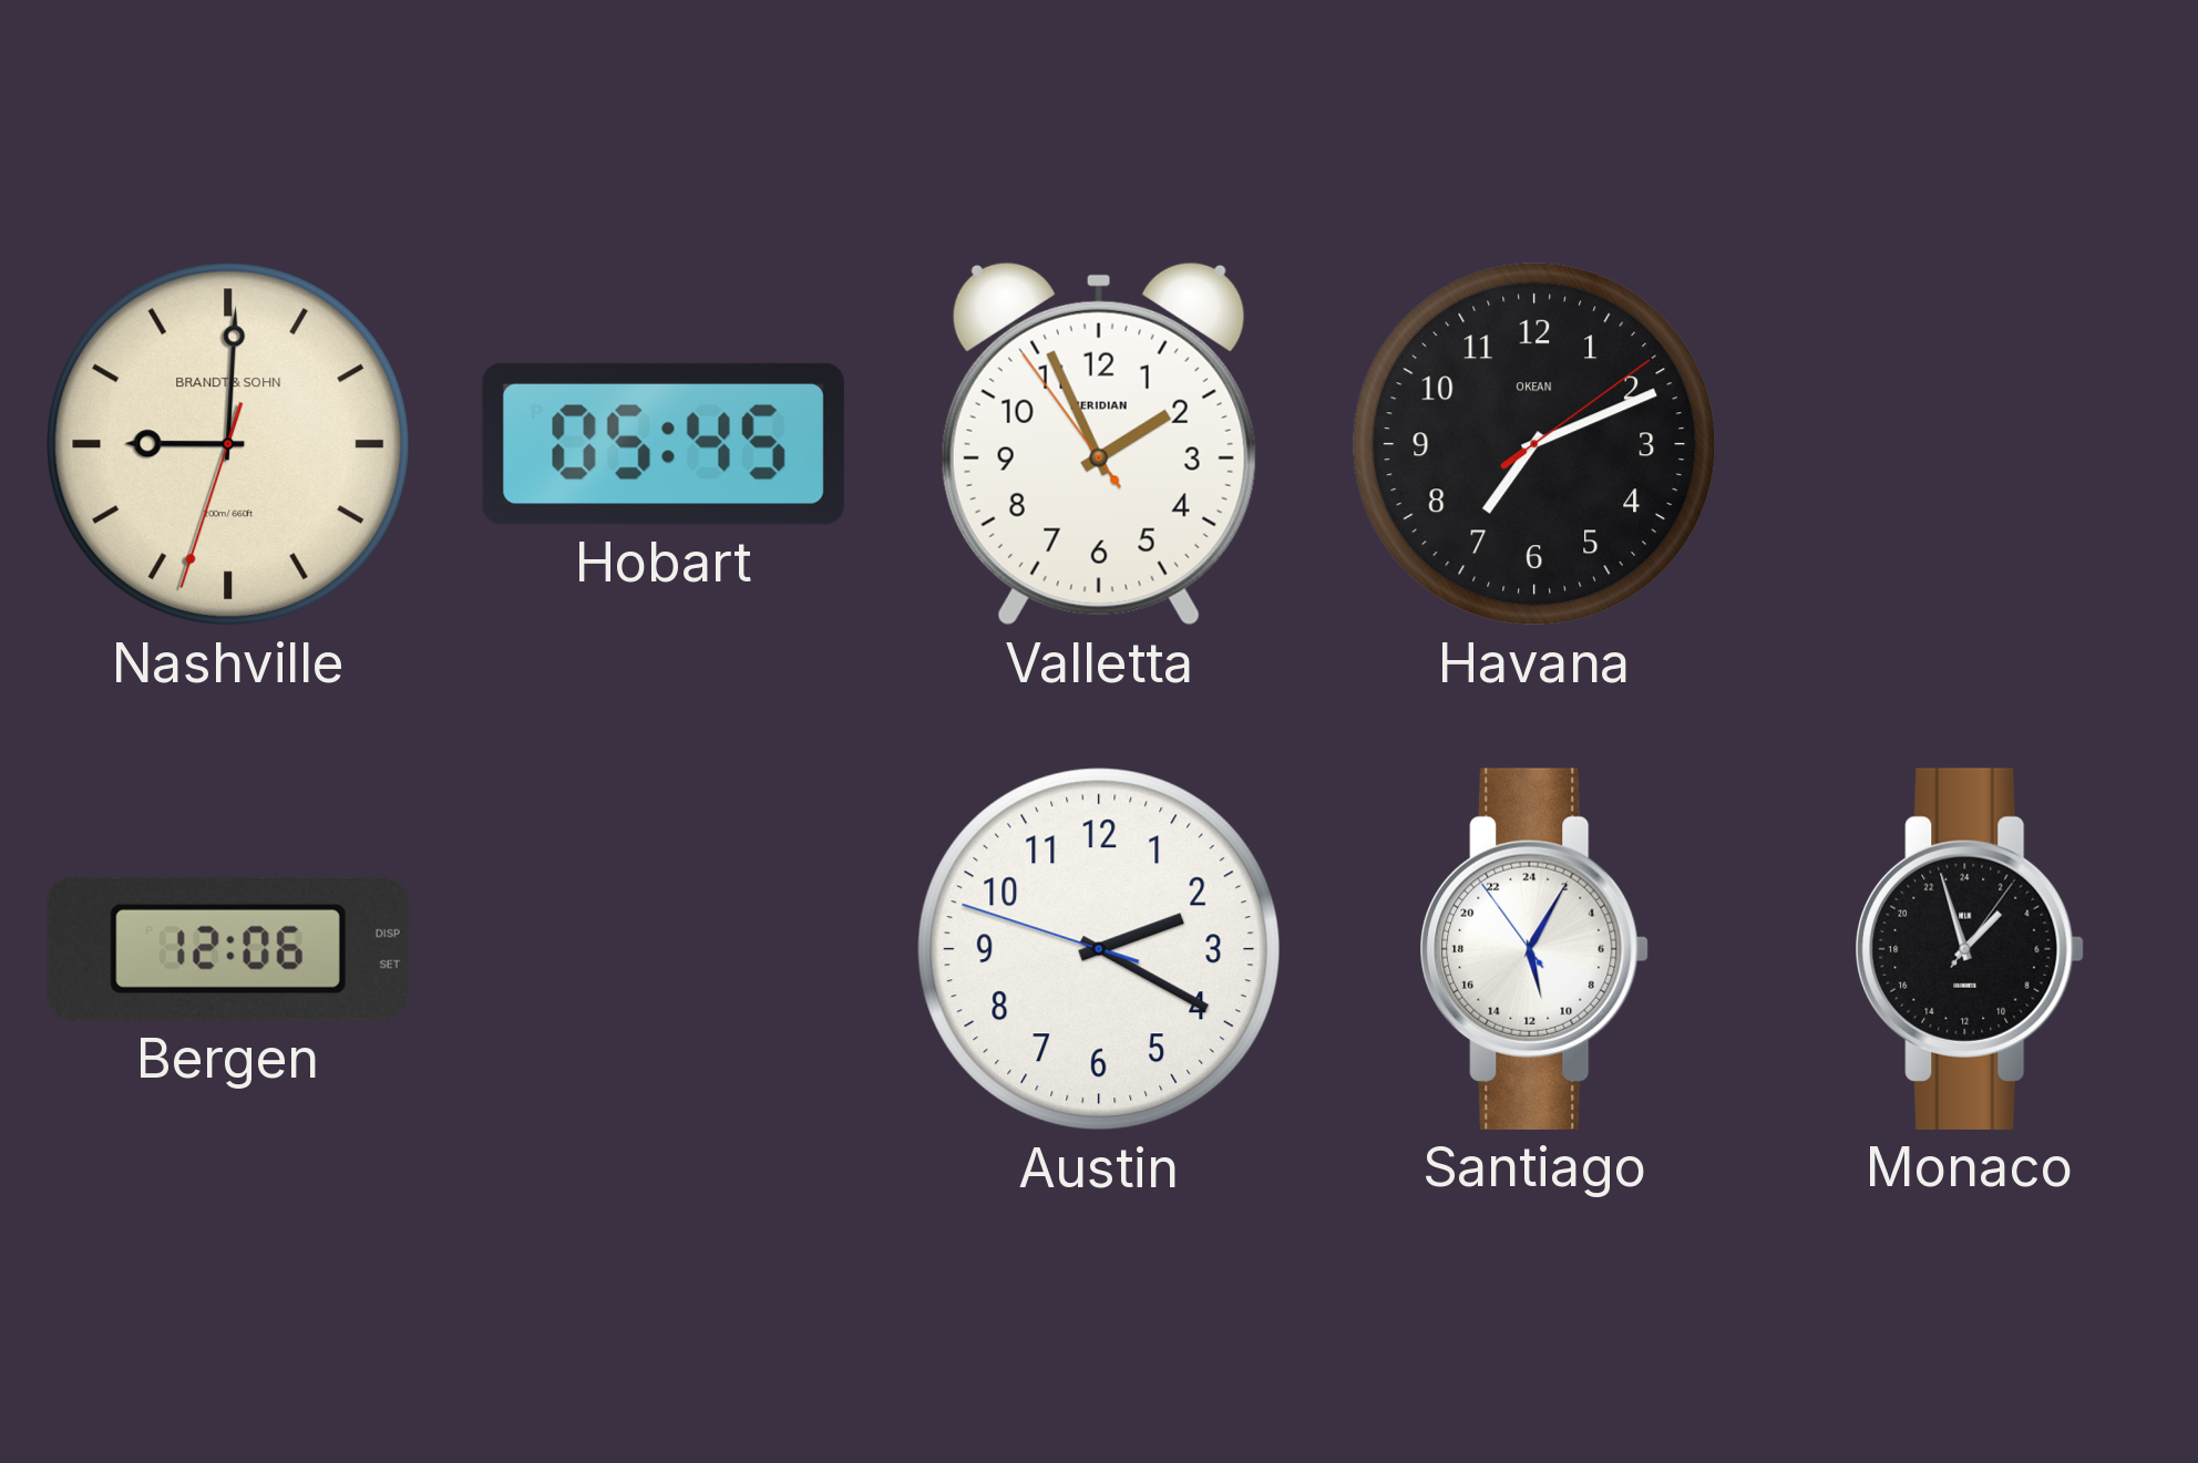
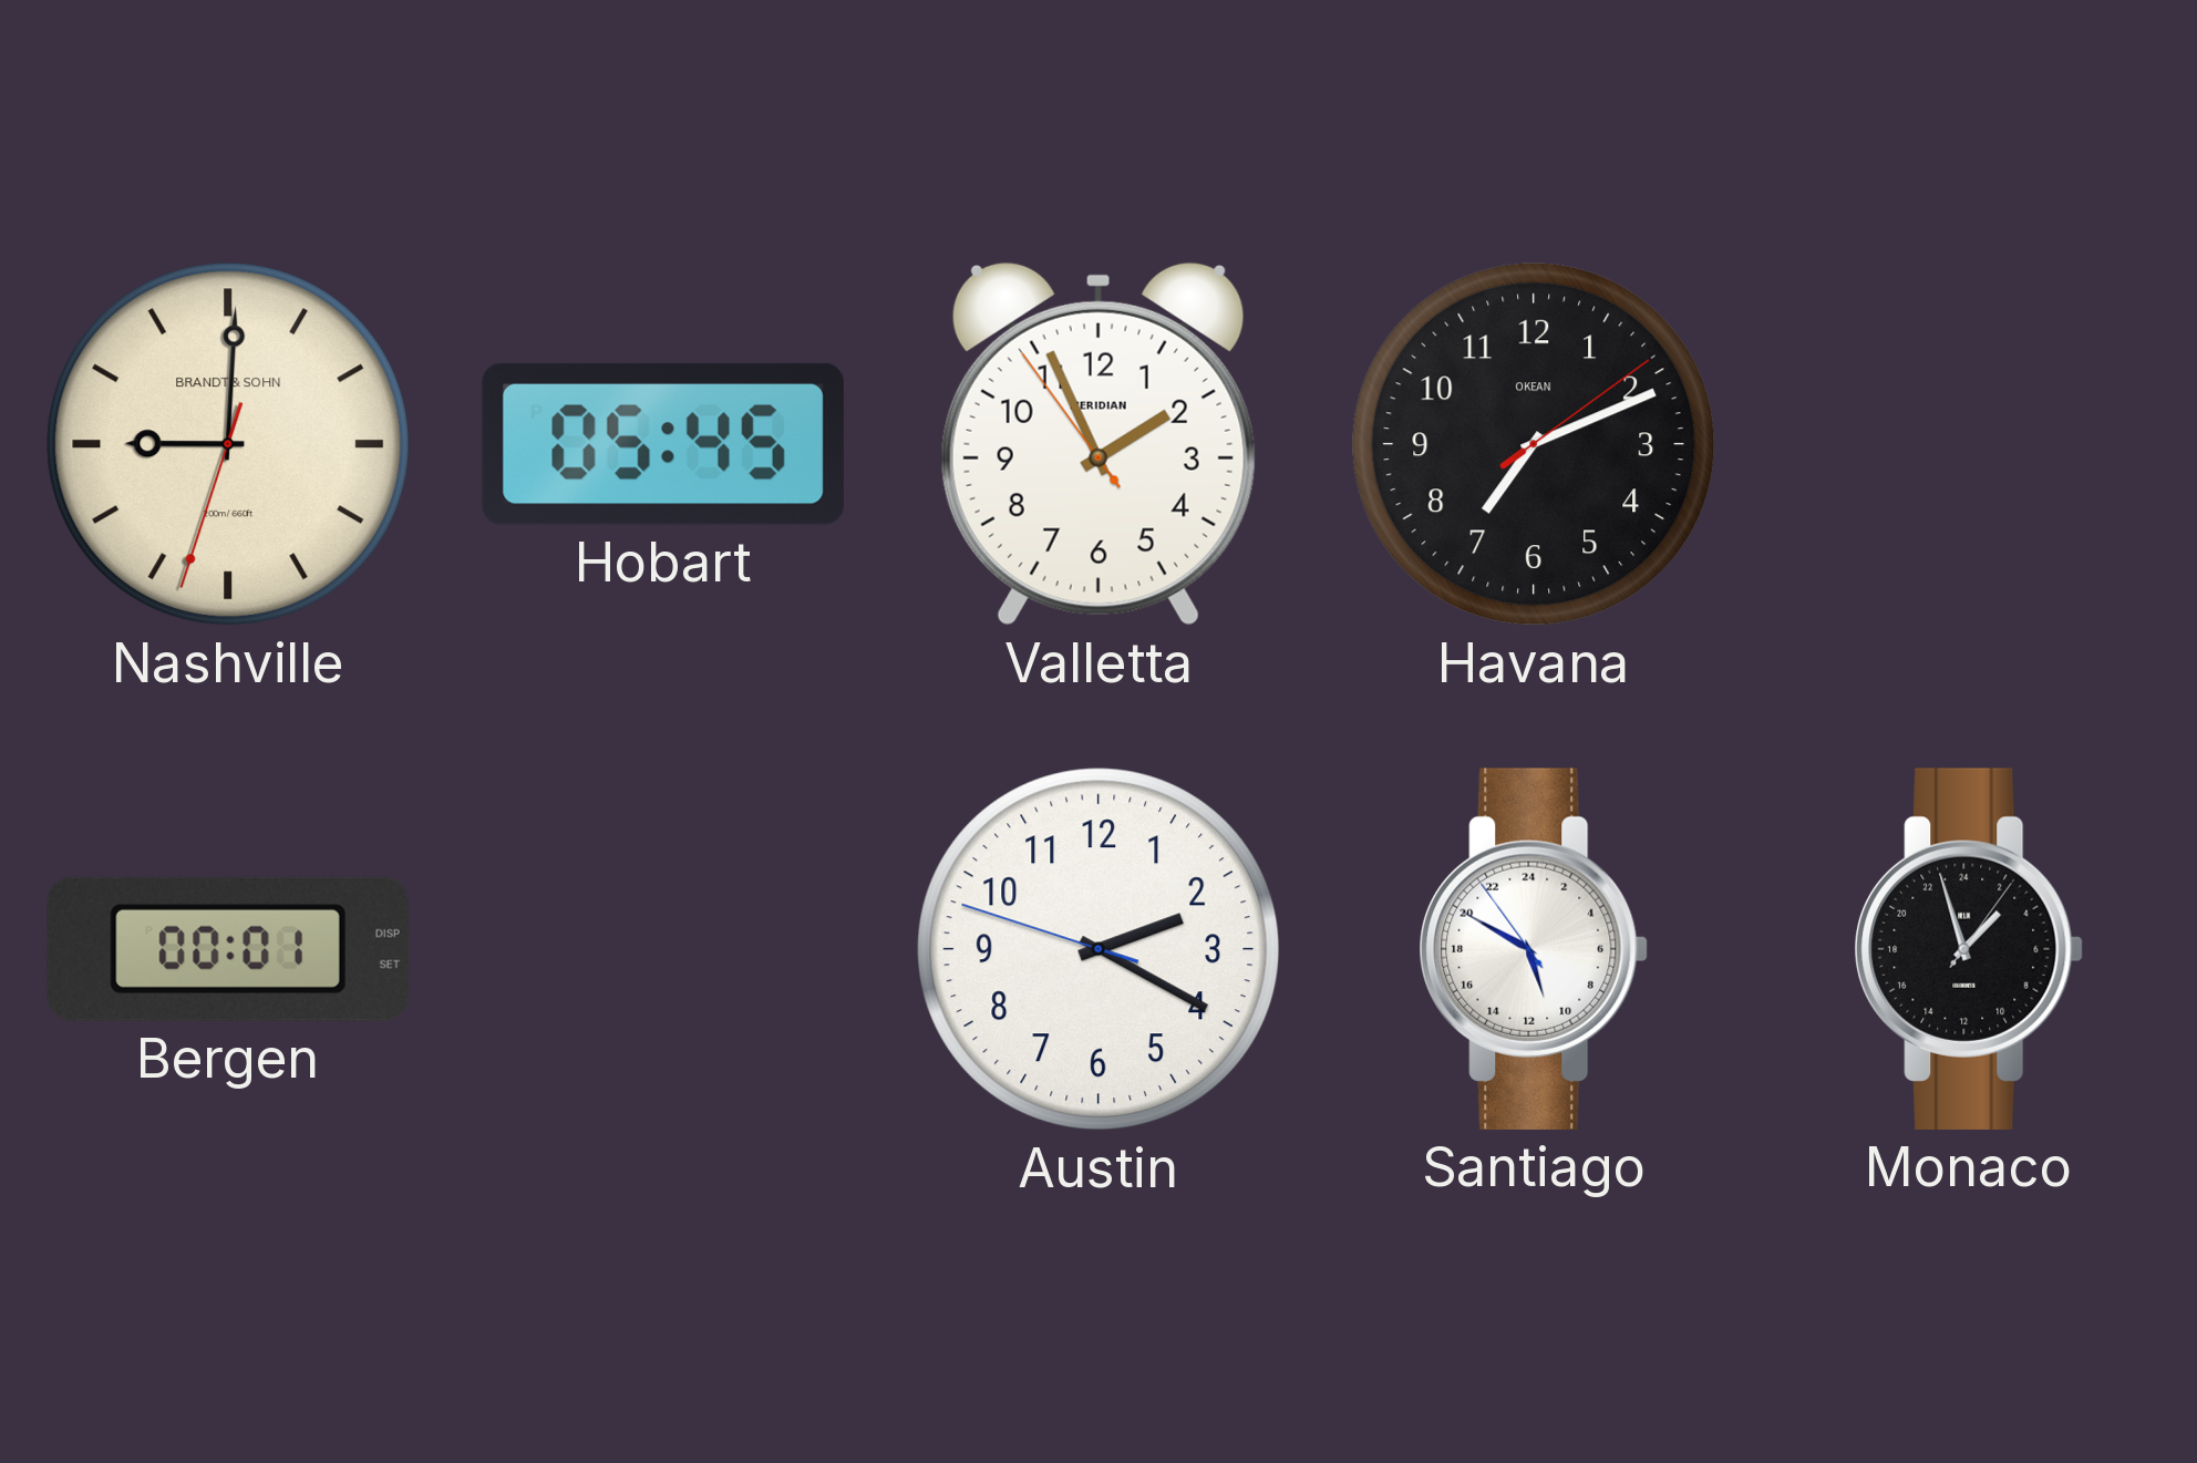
Bergen: 12:06 -> 00:01
Santiago: 11:04 -> 10:49
